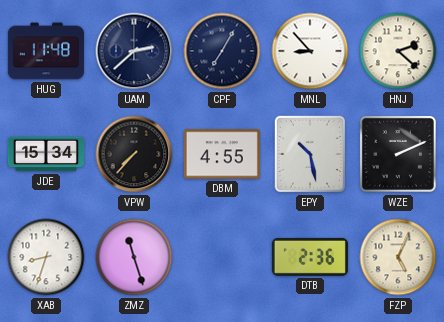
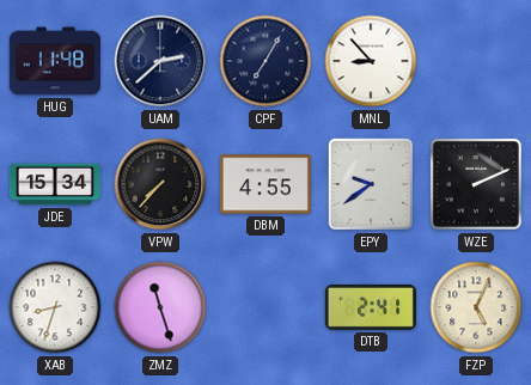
HNJ: 2:22 -> none
EPY: 10:28 -> 9:39
DTB: 2:36 -> 2:41
